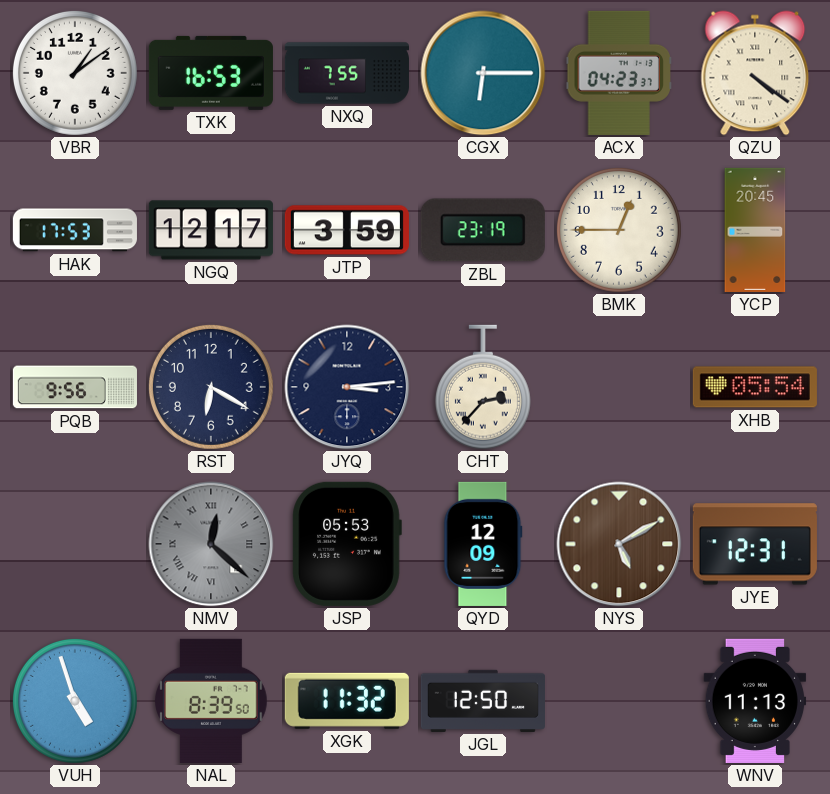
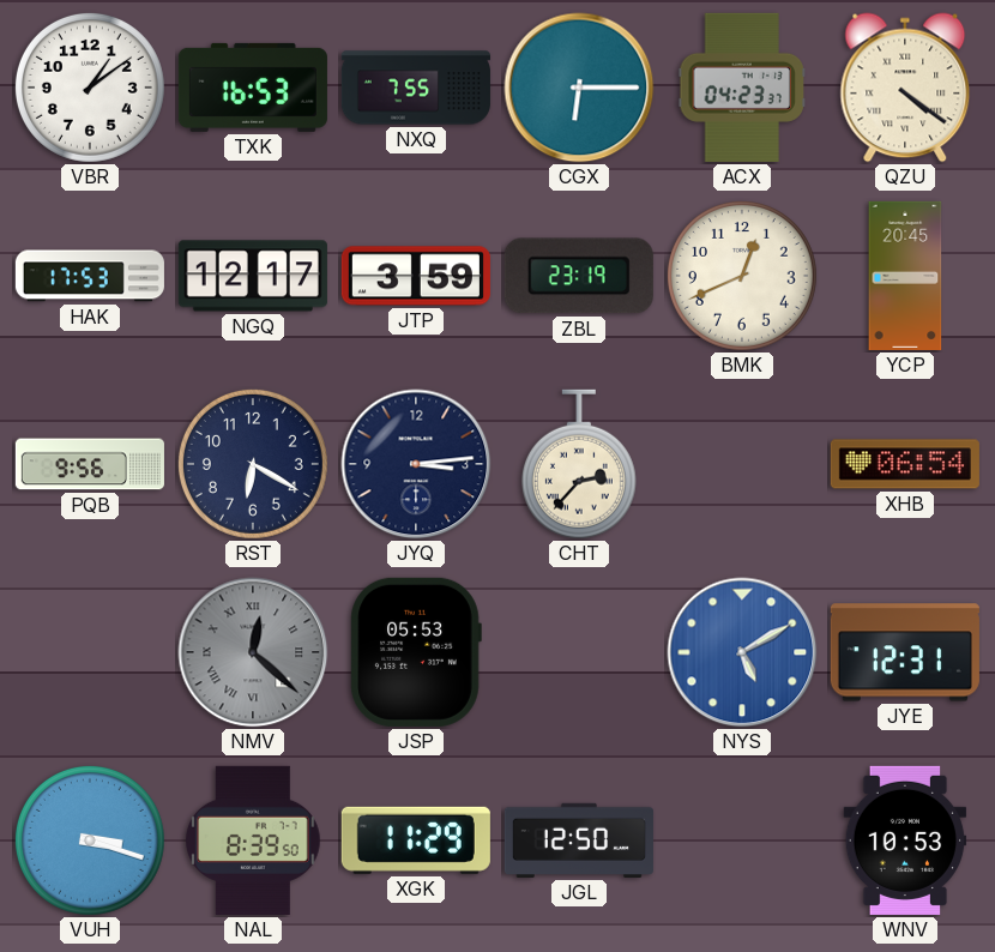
BMK: 12:45 -> 12:41
XHB: 05:54 -> 06:54
QYD: 12:09 -> none
NYS dial: brown -> blue
VUH: 4:57 -> 3:18
XGK: 11:32 -> 11:29
WNV: 11:13 -> 10:53
